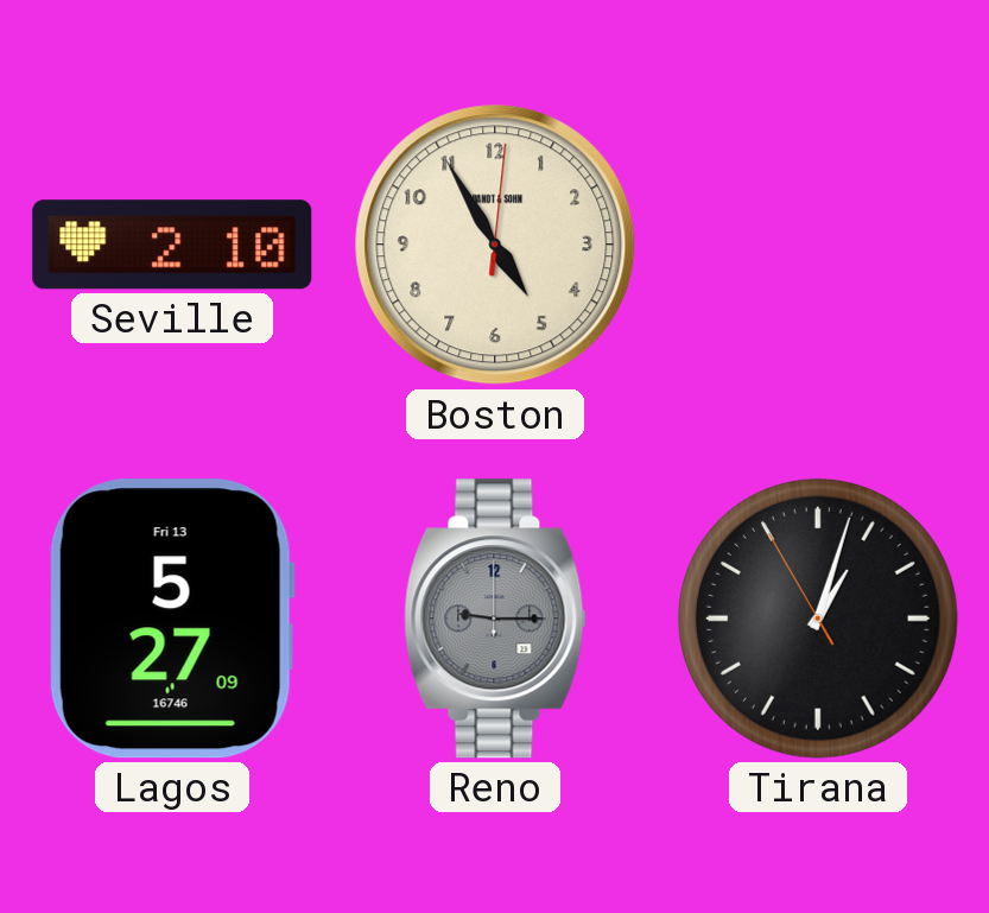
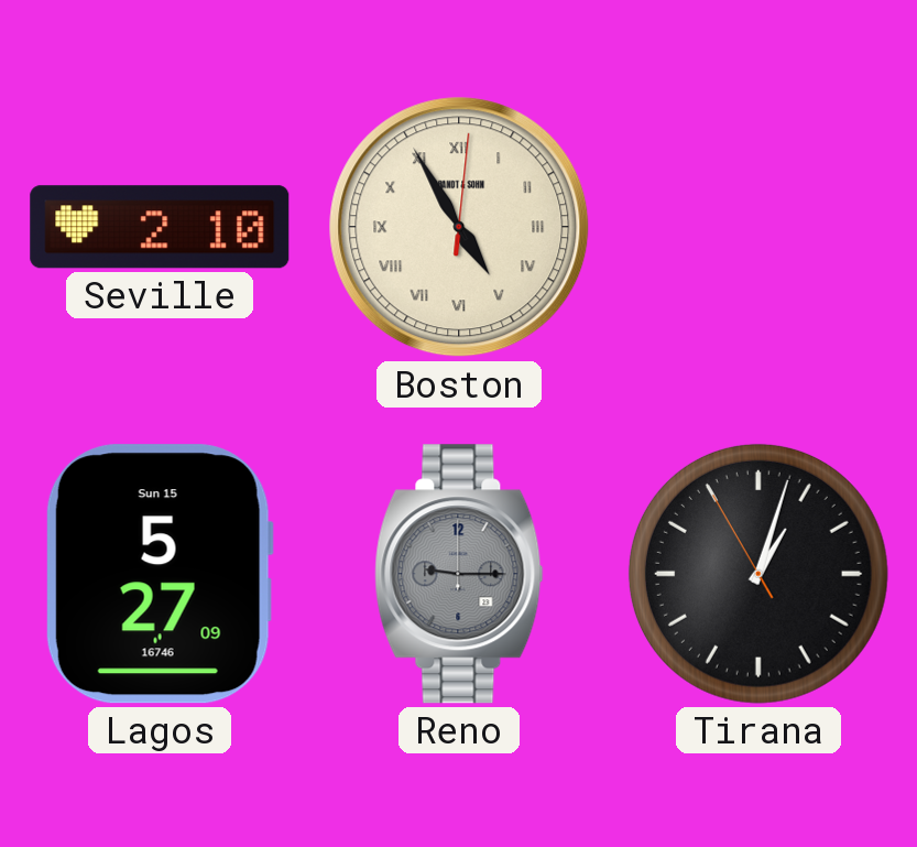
Boston numerals: Arabic -> Roman
Lagos date: Fri 13 -> Sun 15
